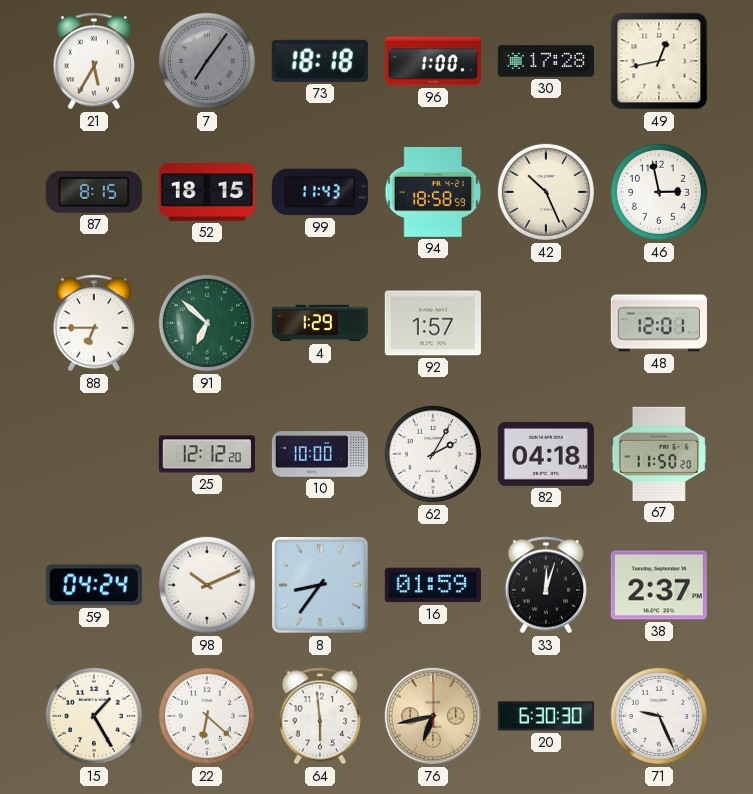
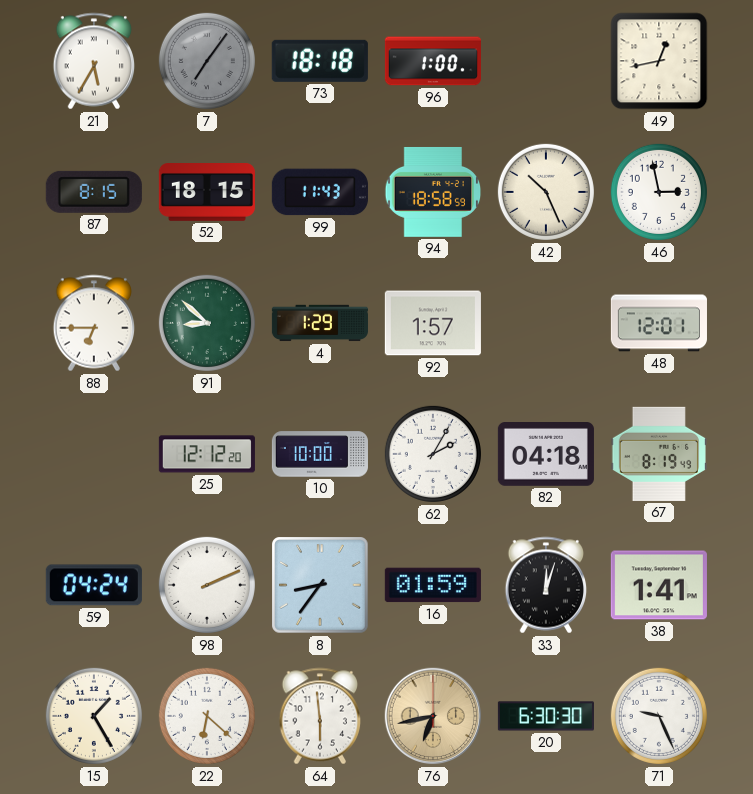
30: 17:28 -> none
91: 6:52 -> 8:52
67: 11:50 -> 8:19
98: 10:11 -> 2:11
38: 2:37 -> 1:41
